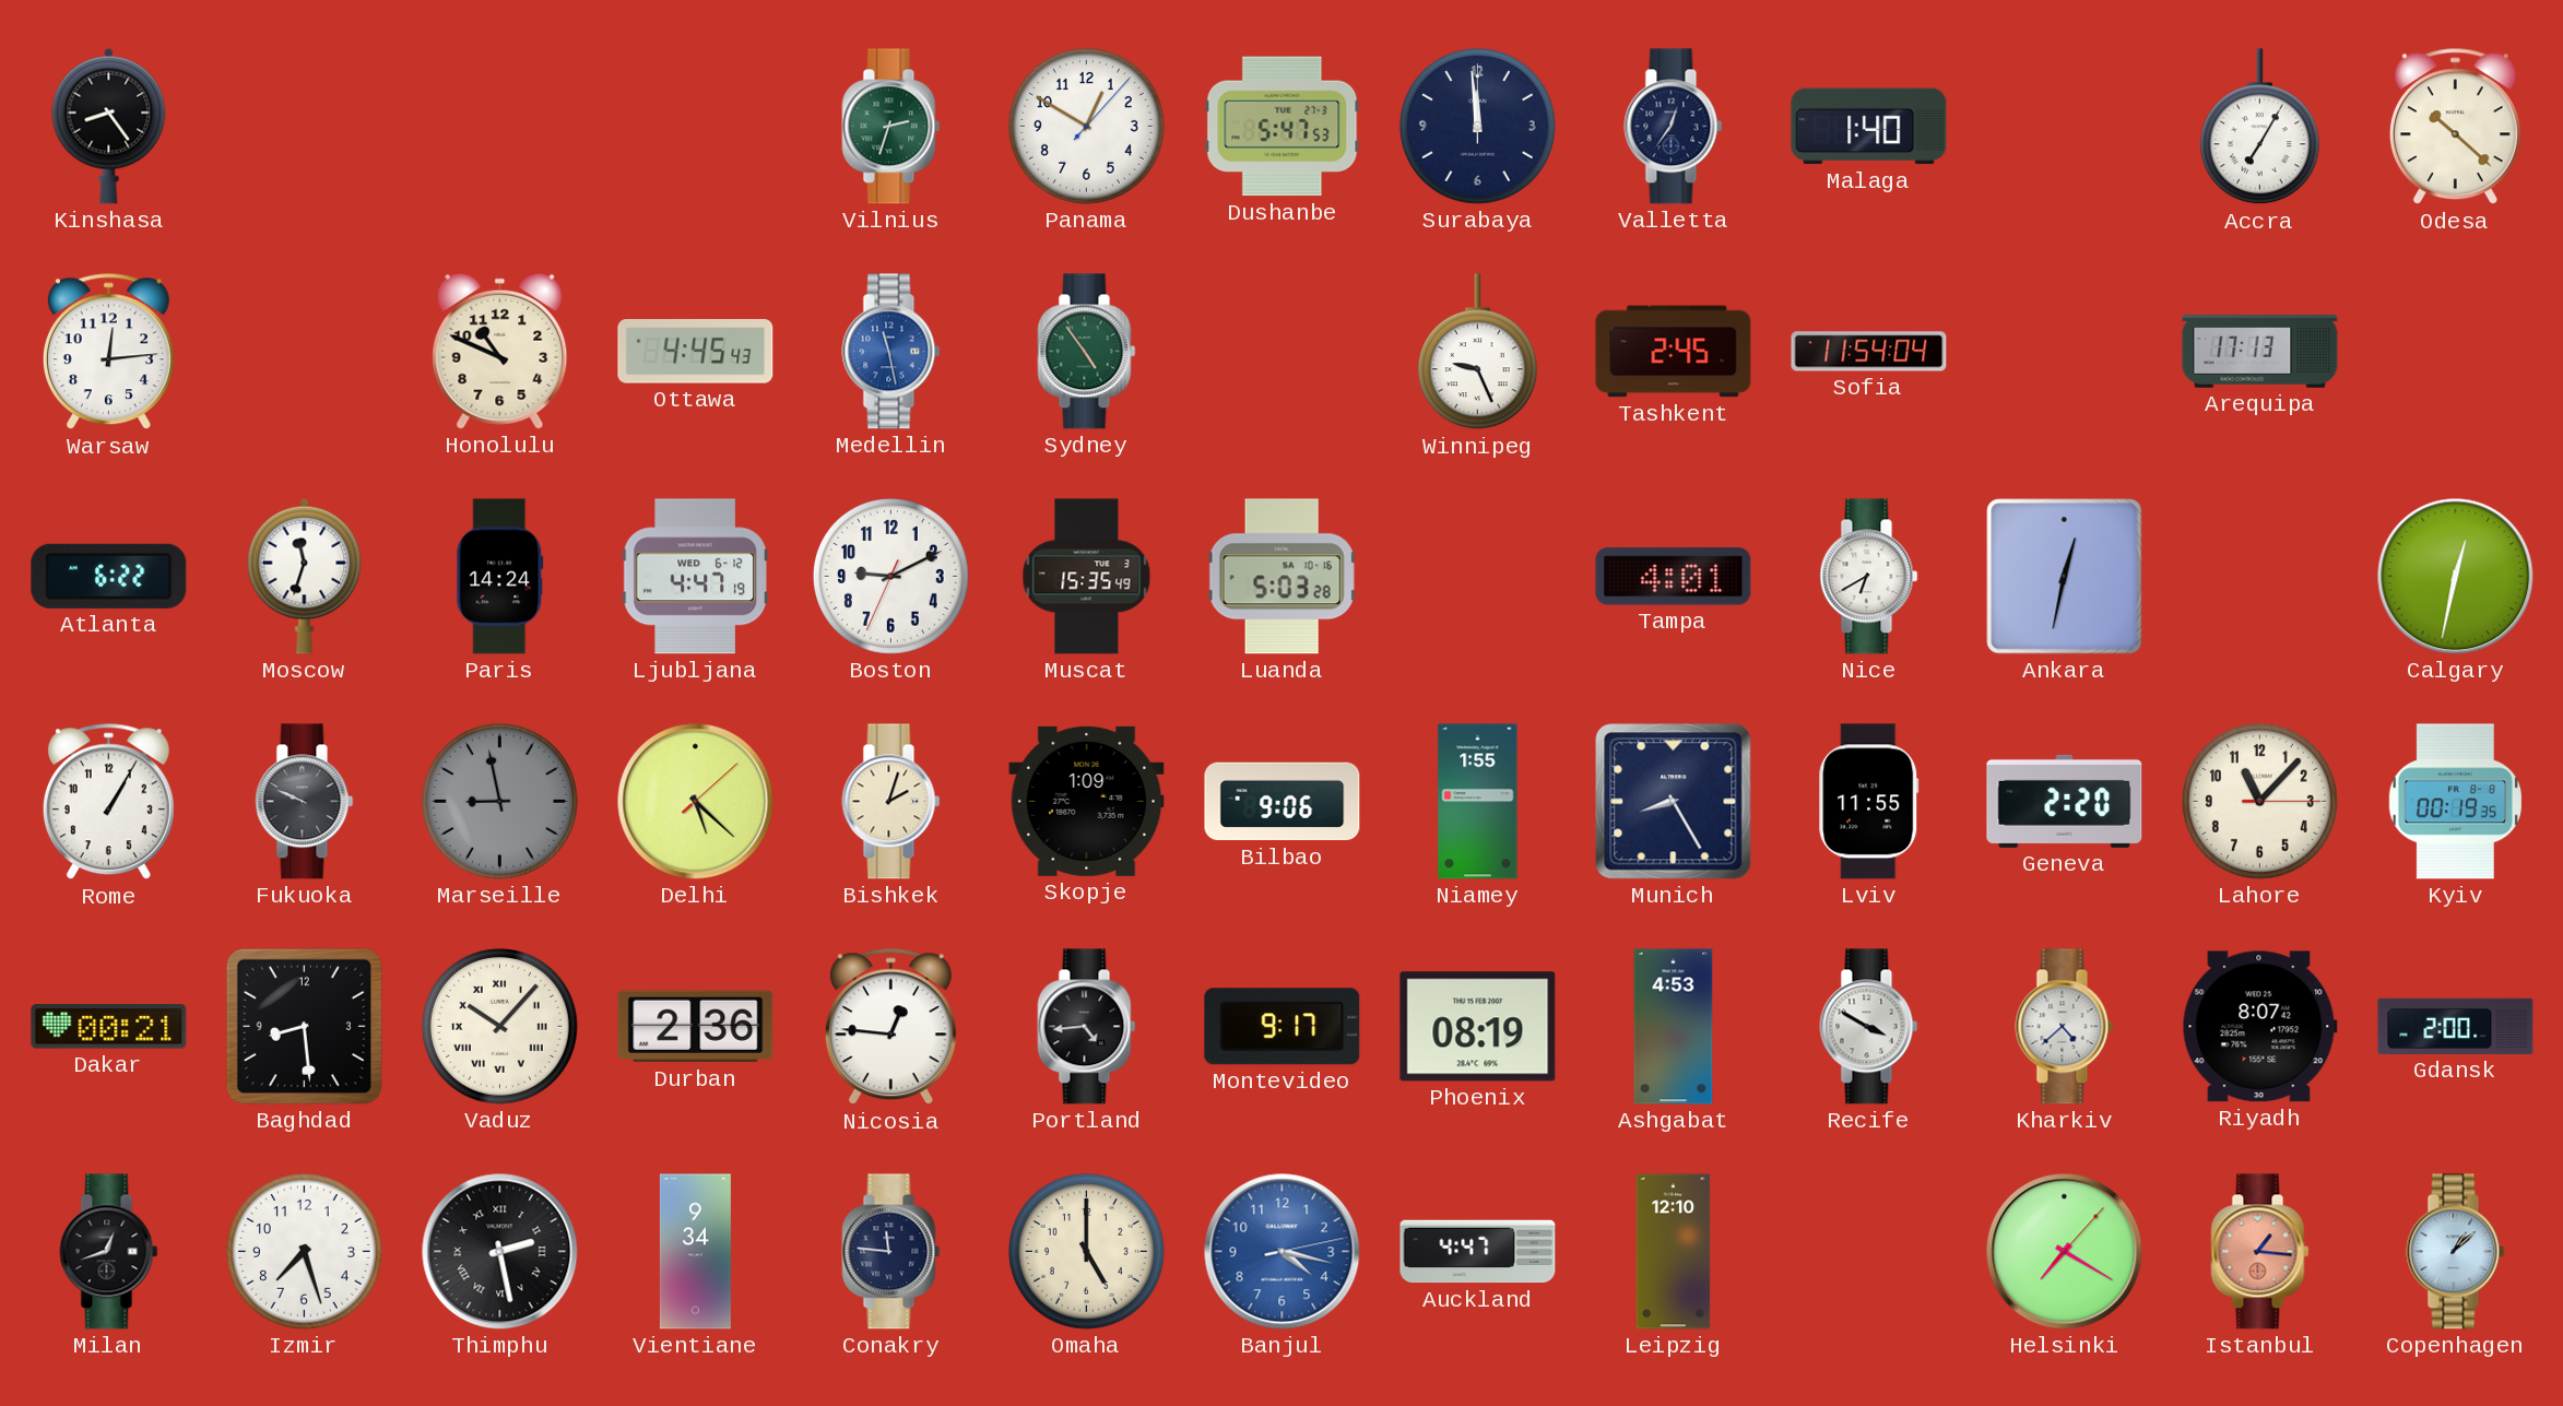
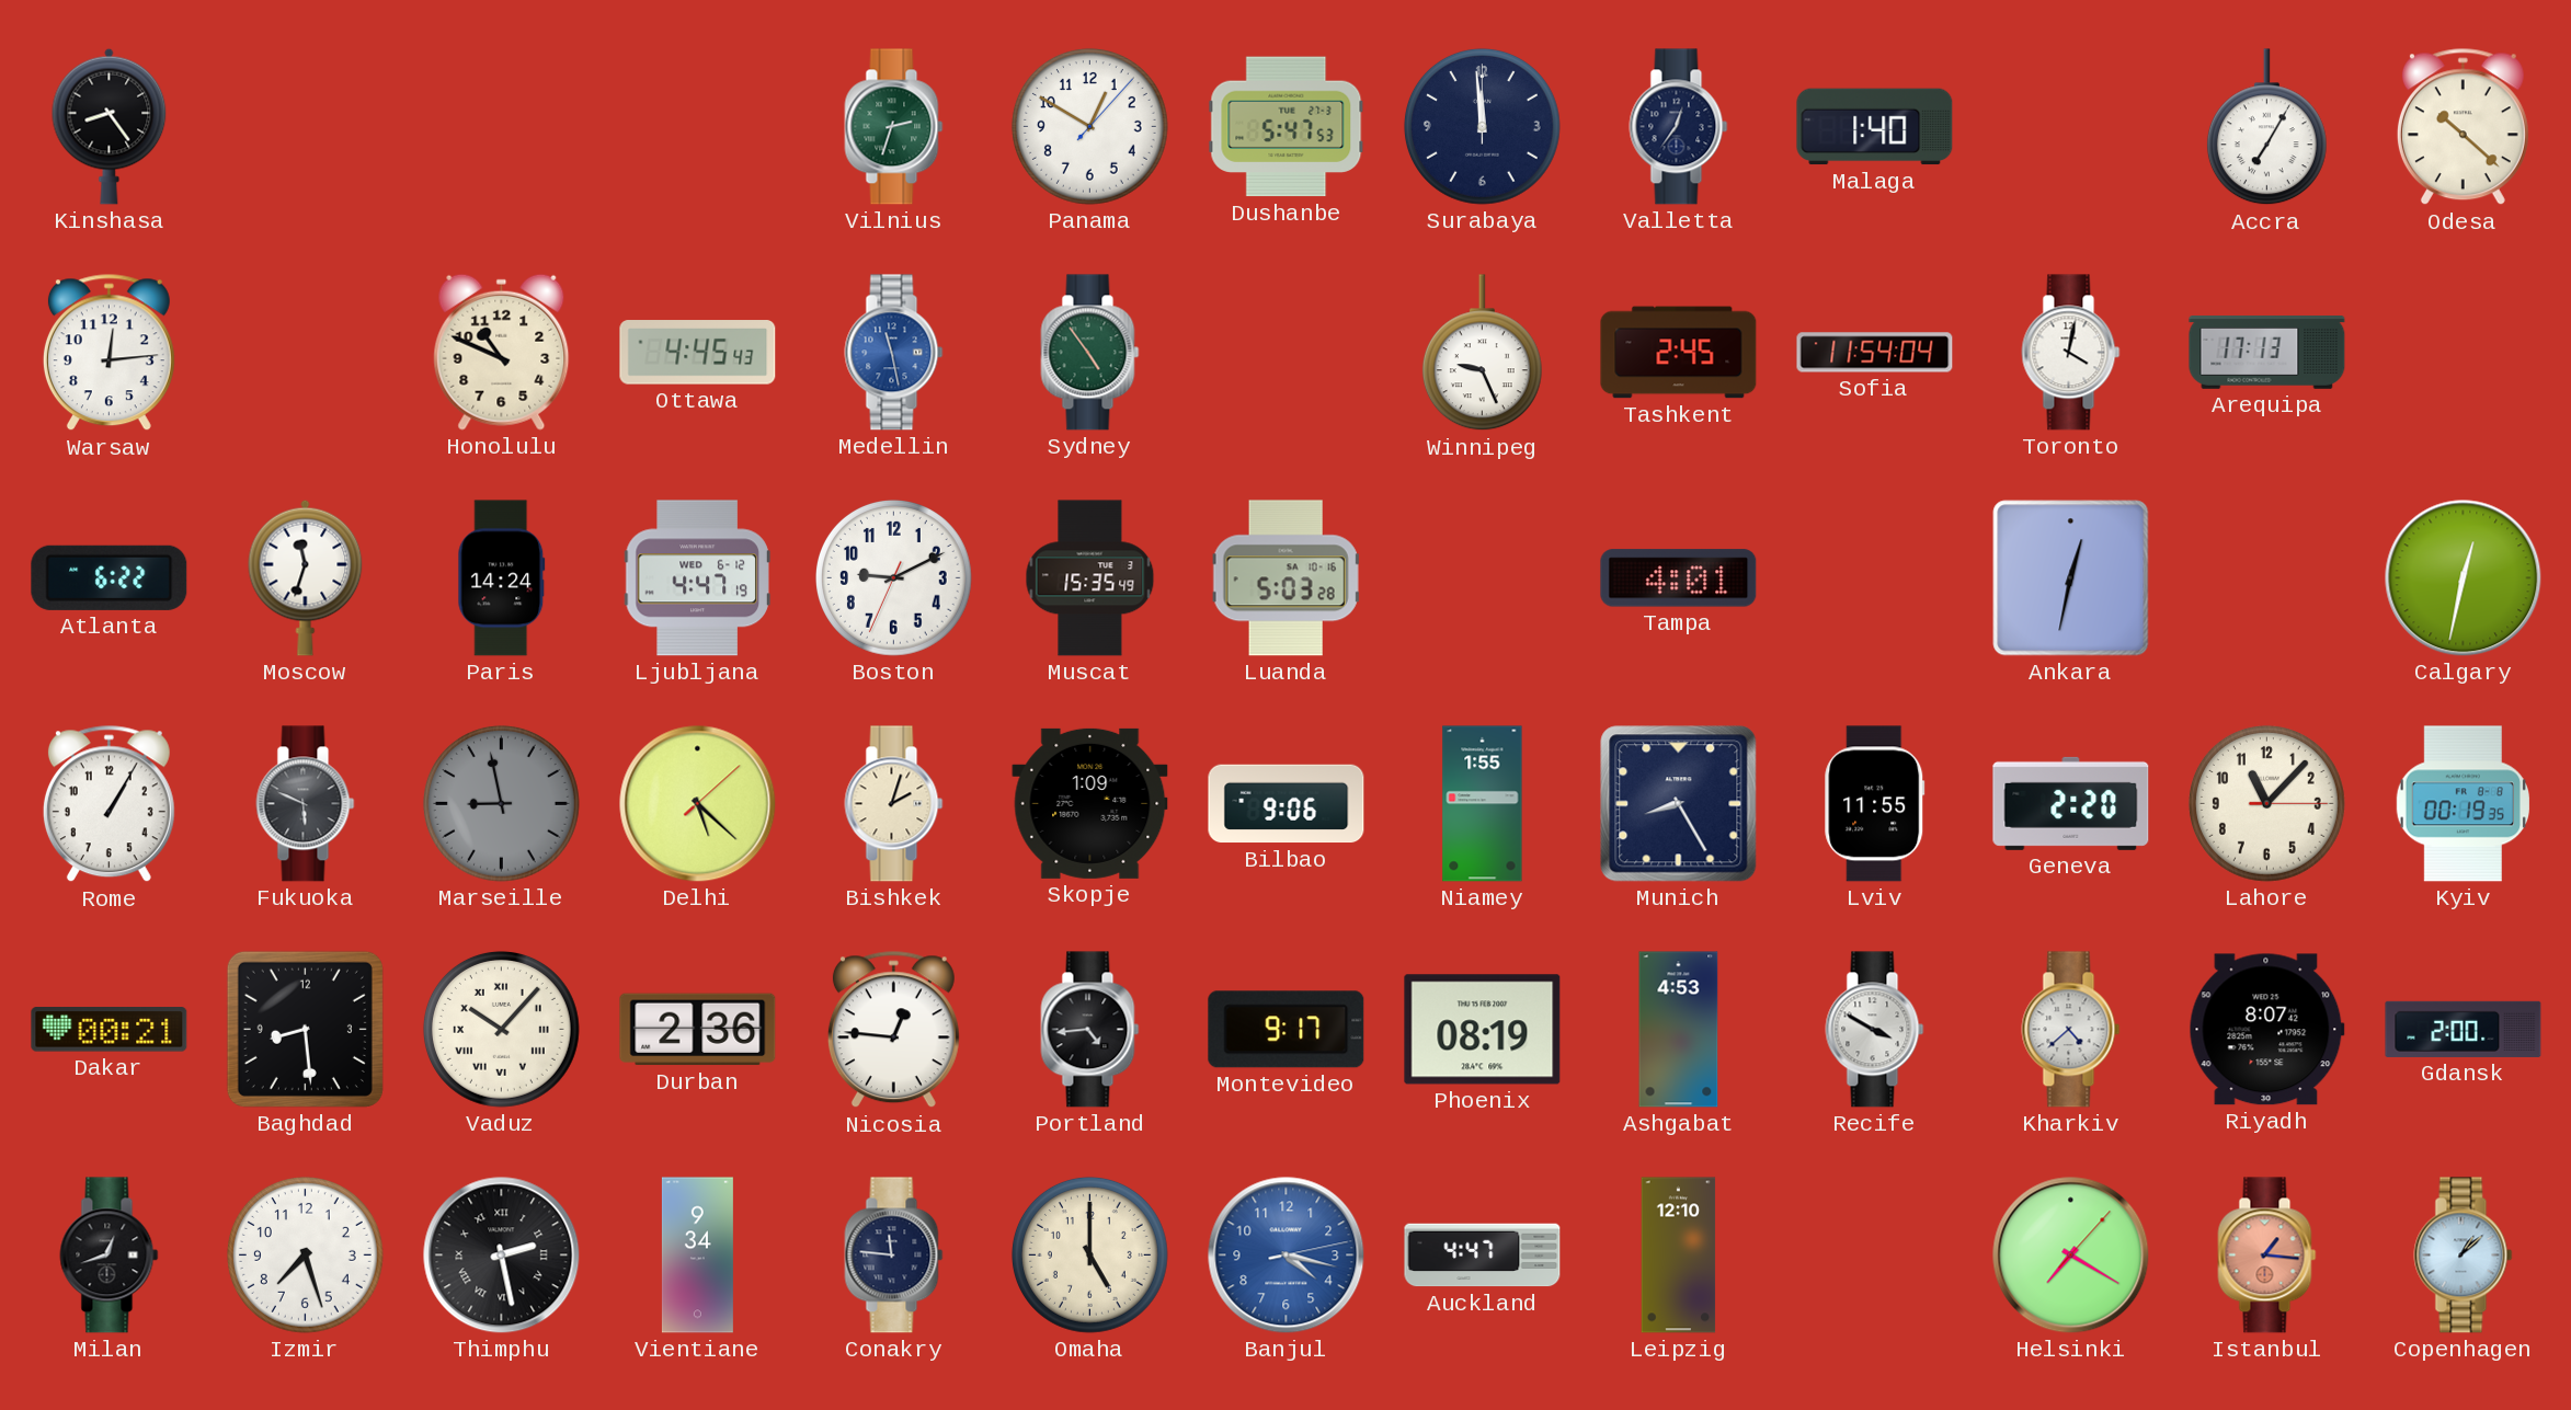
Toronto: none -> 4:02
Nice: 6:40 -> none
Fukuoka: 9:49 -> 5:49
